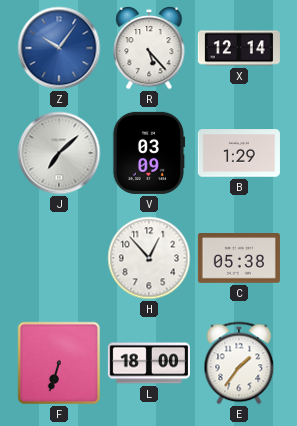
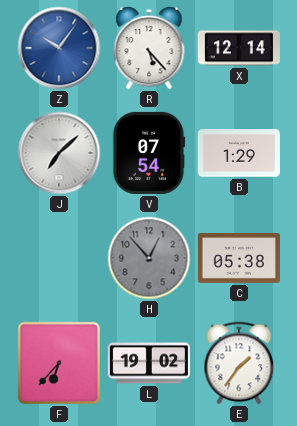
V: 03:09 -> 07:54
H dial: white -> grey
F: 6:33 -> 6:37
L: 18:00 -> 19:02
